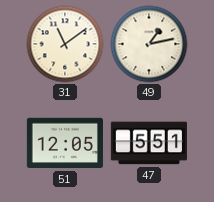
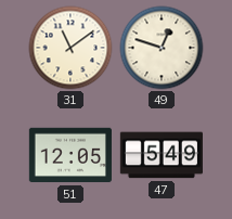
49: 1:13 -> 12:48
47: 5:51 -> 5:49
